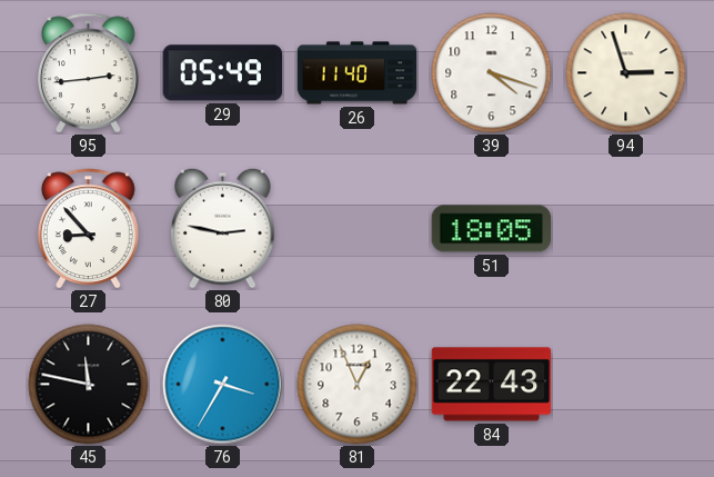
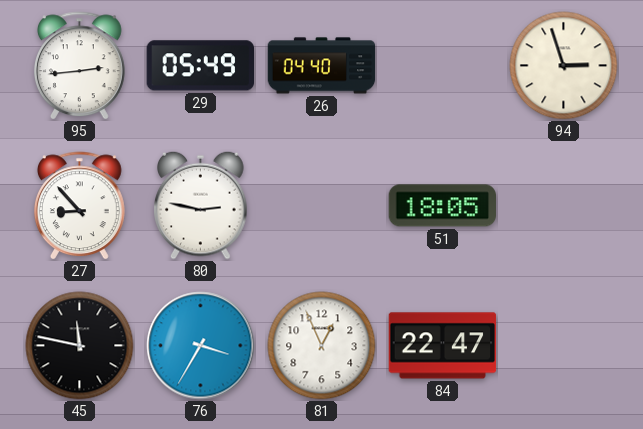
26: 11:40 -> 04:40
39: 4:18 -> none
84: 22:43 -> 22:47
